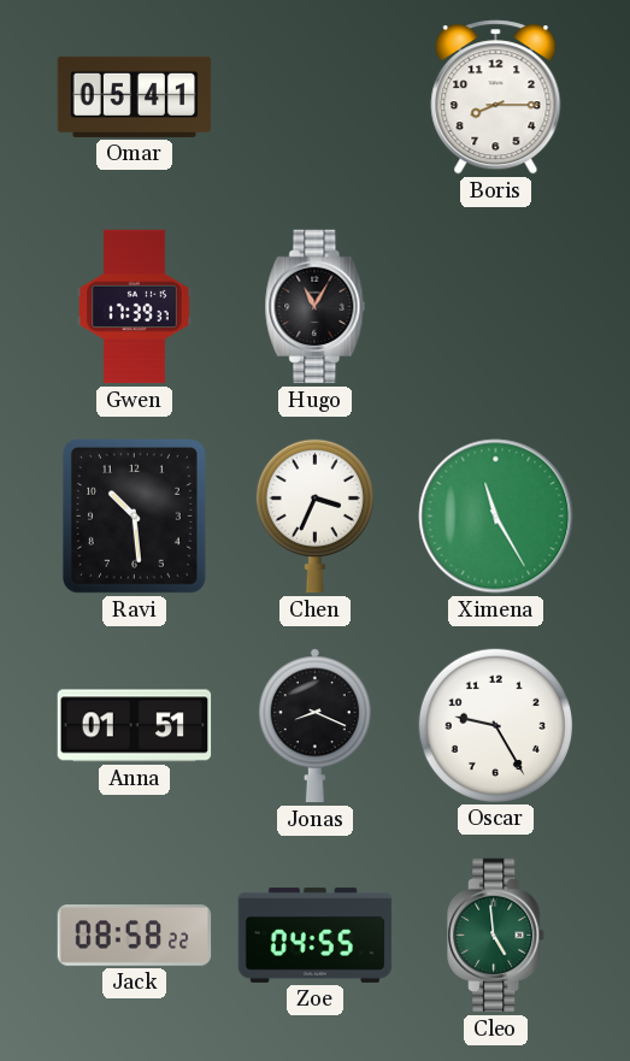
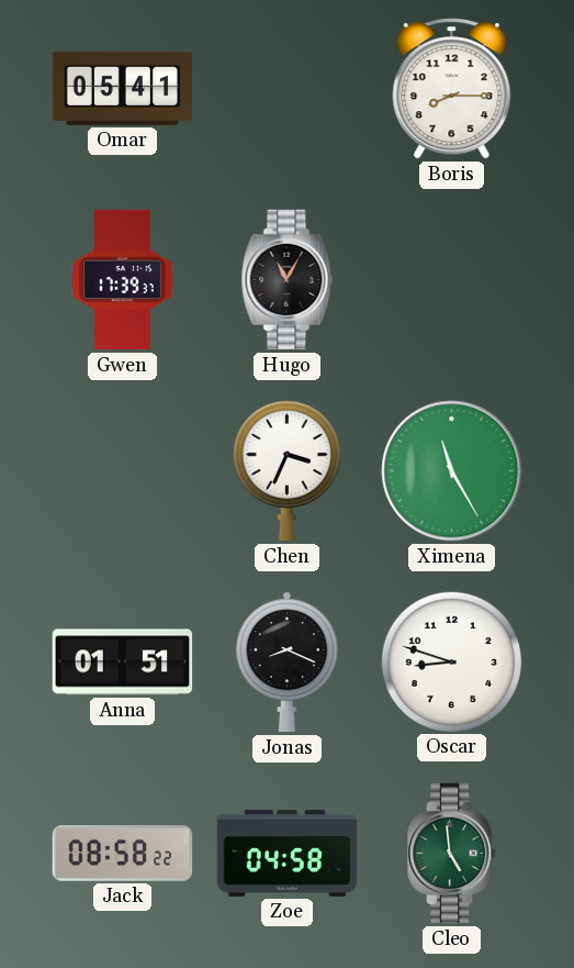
Ravi: 10:29 -> none
Oscar: 9:25 -> 8:48
Zoe: 04:55 -> 04:58
